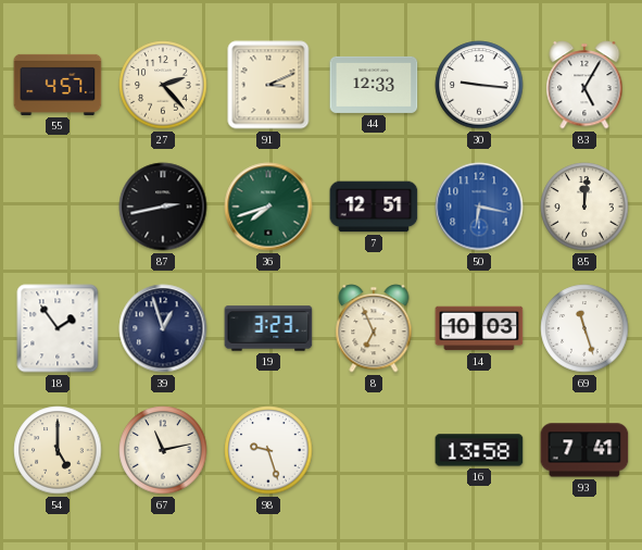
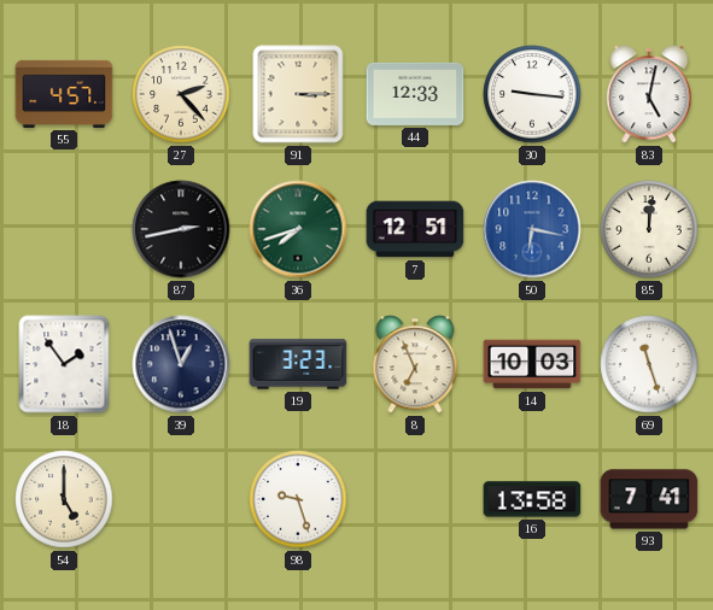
91: 3:11 -> 3:15
83: 5:05 -> 5:02
67: 11:13 -> none
